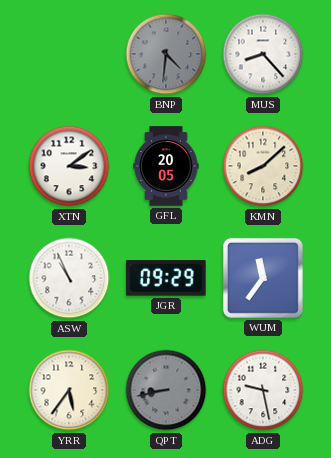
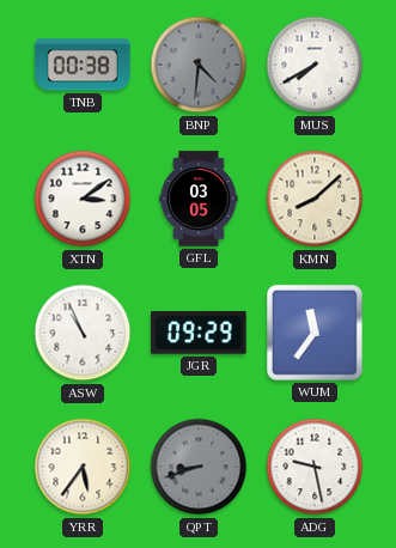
TNB: none -> 00:38
MUS: 8:23 -> 7:40
GFL: 20:05 -> 03:05
QPT: 8:43 -> 8:42
